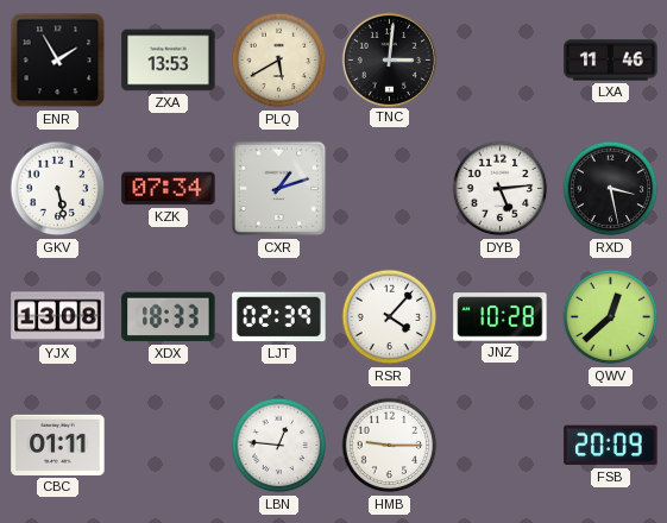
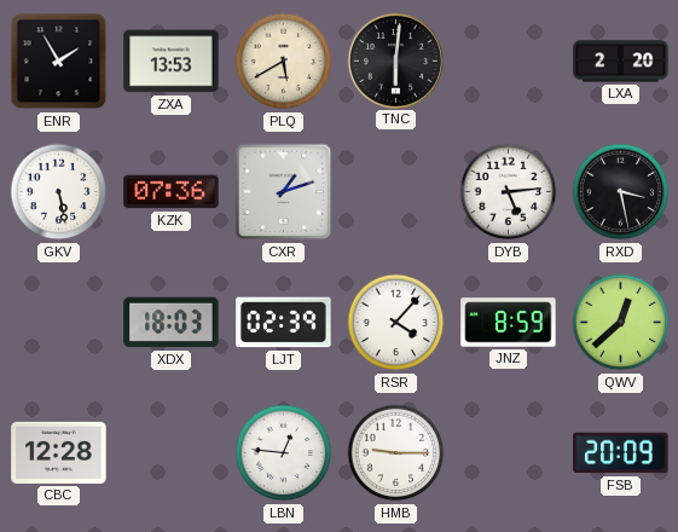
TNC: 3:01 -> 6:01
LXA: 11:46 -> 2:20
KZK: 07:34 -> 07:36
YJX: 13:08 -> none
XDX: 18:33 -> 18:03
JNZ: 10:28 -> 8:59
CBC: 01:11 -> 12:28
